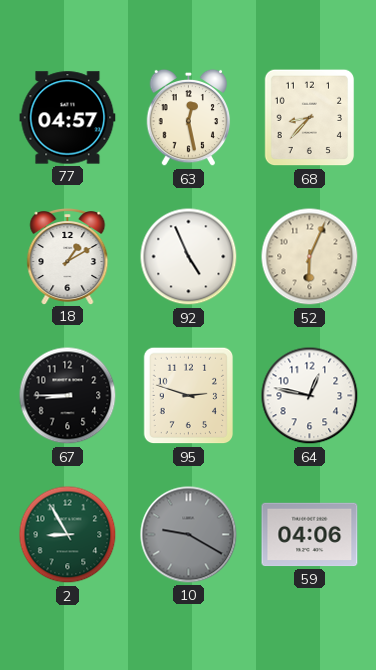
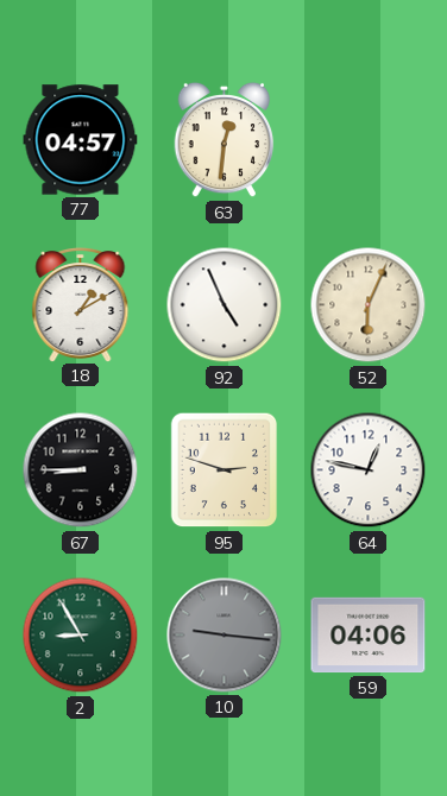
63: 12:28 -> 12:31
68: 8:37 -> none
10: 9:20 -> 9:16
